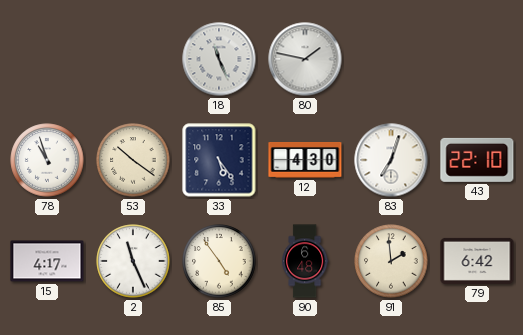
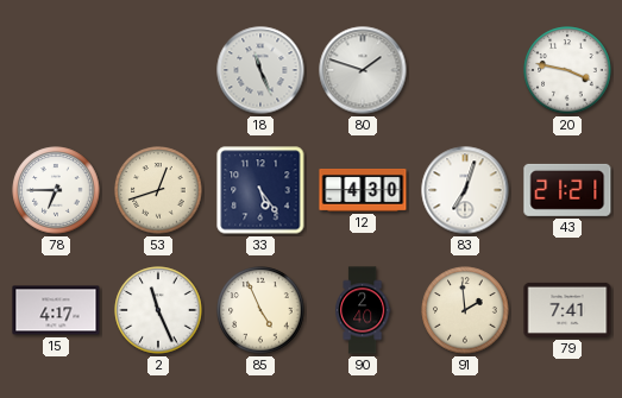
80: 1:47 -> 1:48
20: none -> 3:47
78: 10:57 -> 6:45
53: 10:21 -> 12:42
43: 22:10 -> 21:21
85: 4:54 -> 4:56
90: 6:48 -> 2:40
79: 6:42 -> 7:41
